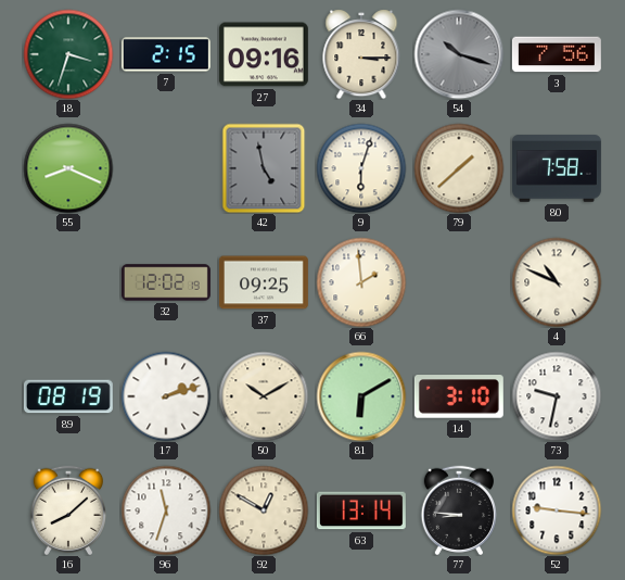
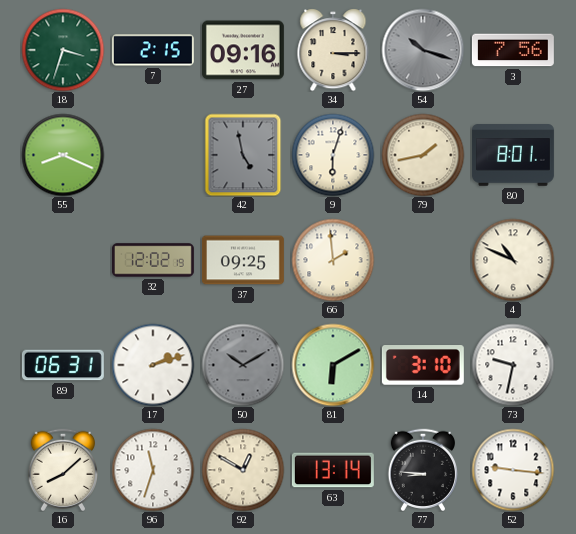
79: 1:38 -> 1:43
80: 7:58 -> 8:01
89: 08:19 -> 06:31
50 dial: cream -> grey
